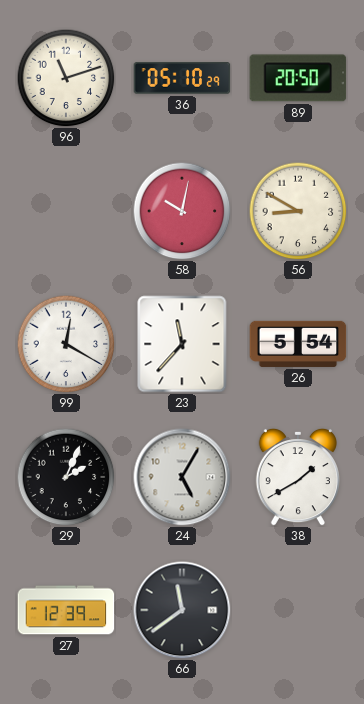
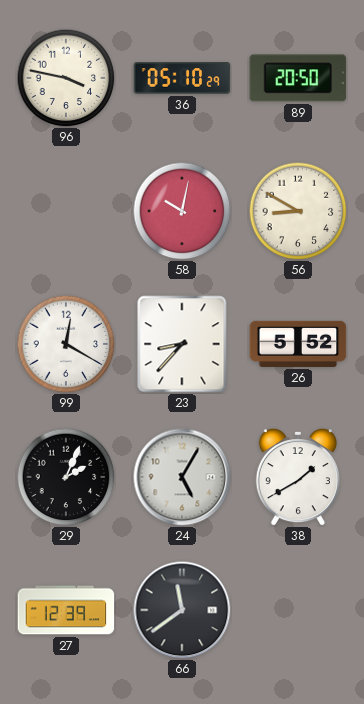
96: 11:12 -> 3:47
23: 11:37 -> 8:37
26: 5:54 -> 5:52
